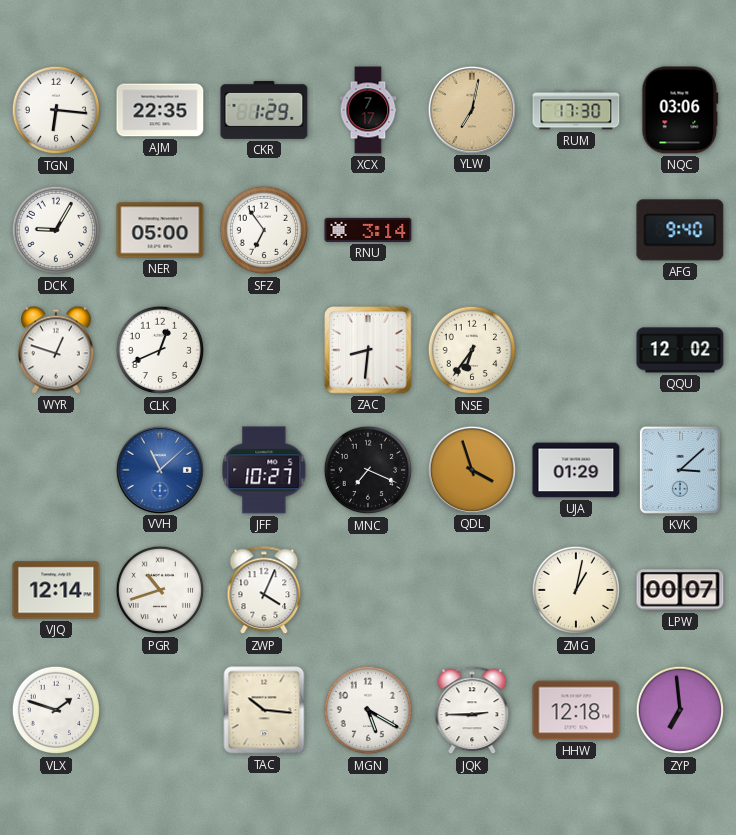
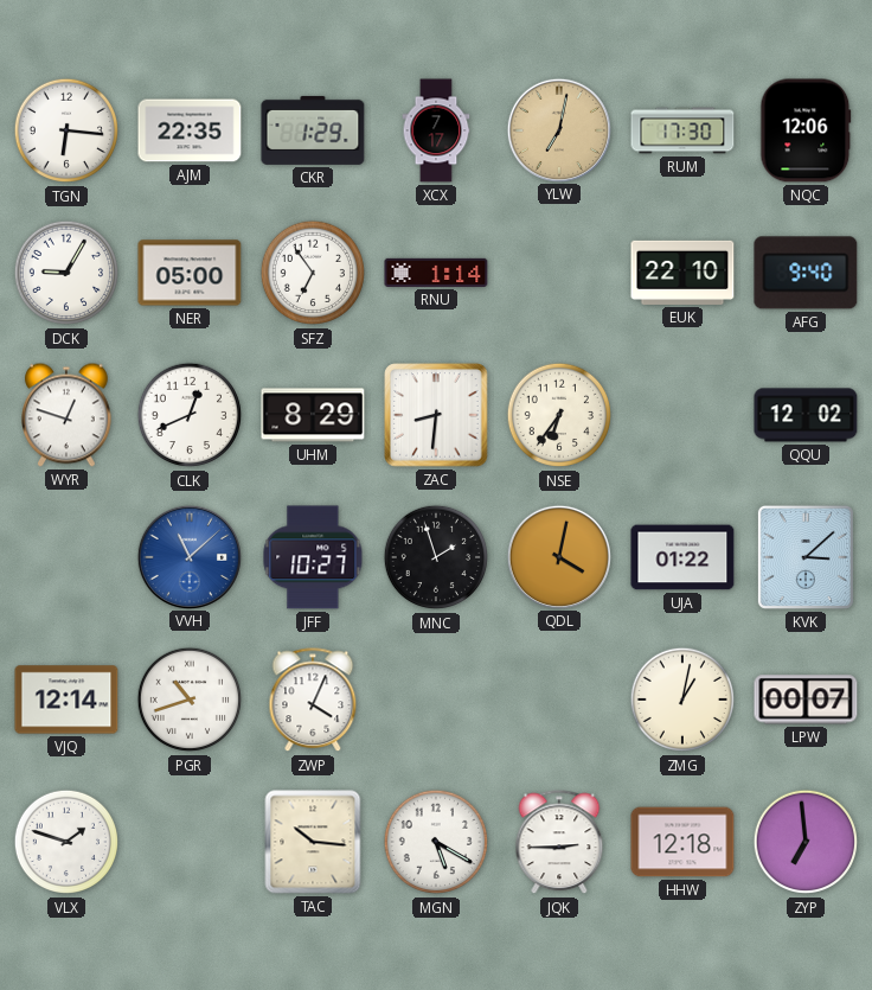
NQC: 03:06 -> 12:06
RNU: 3:14 -> 1:14
EUK: none -> 22:10
UHM: none -> 8:29
MNC: 7:19 -> 1:57
QDL: 3:57 -> 4:02
UJA: 01:29 -> 01:22
